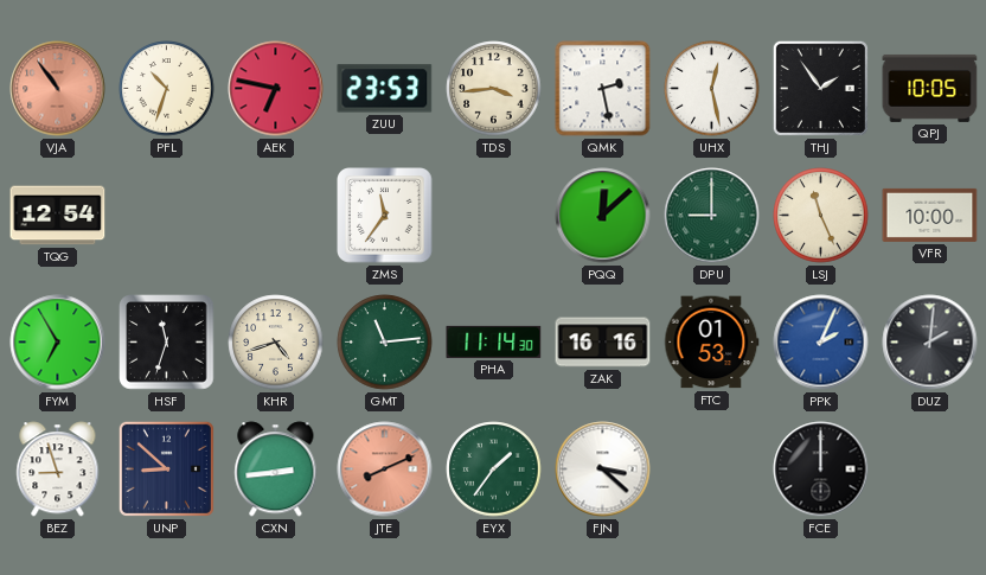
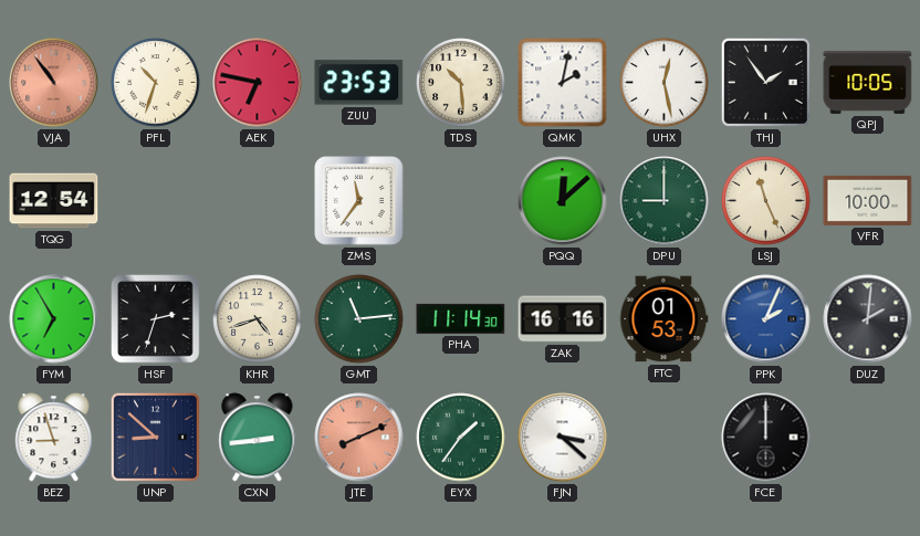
TDS: 3:44 -> 10:29
QMK: 2:28 -> 2:02
HSF: 11:33 -> 2:33
